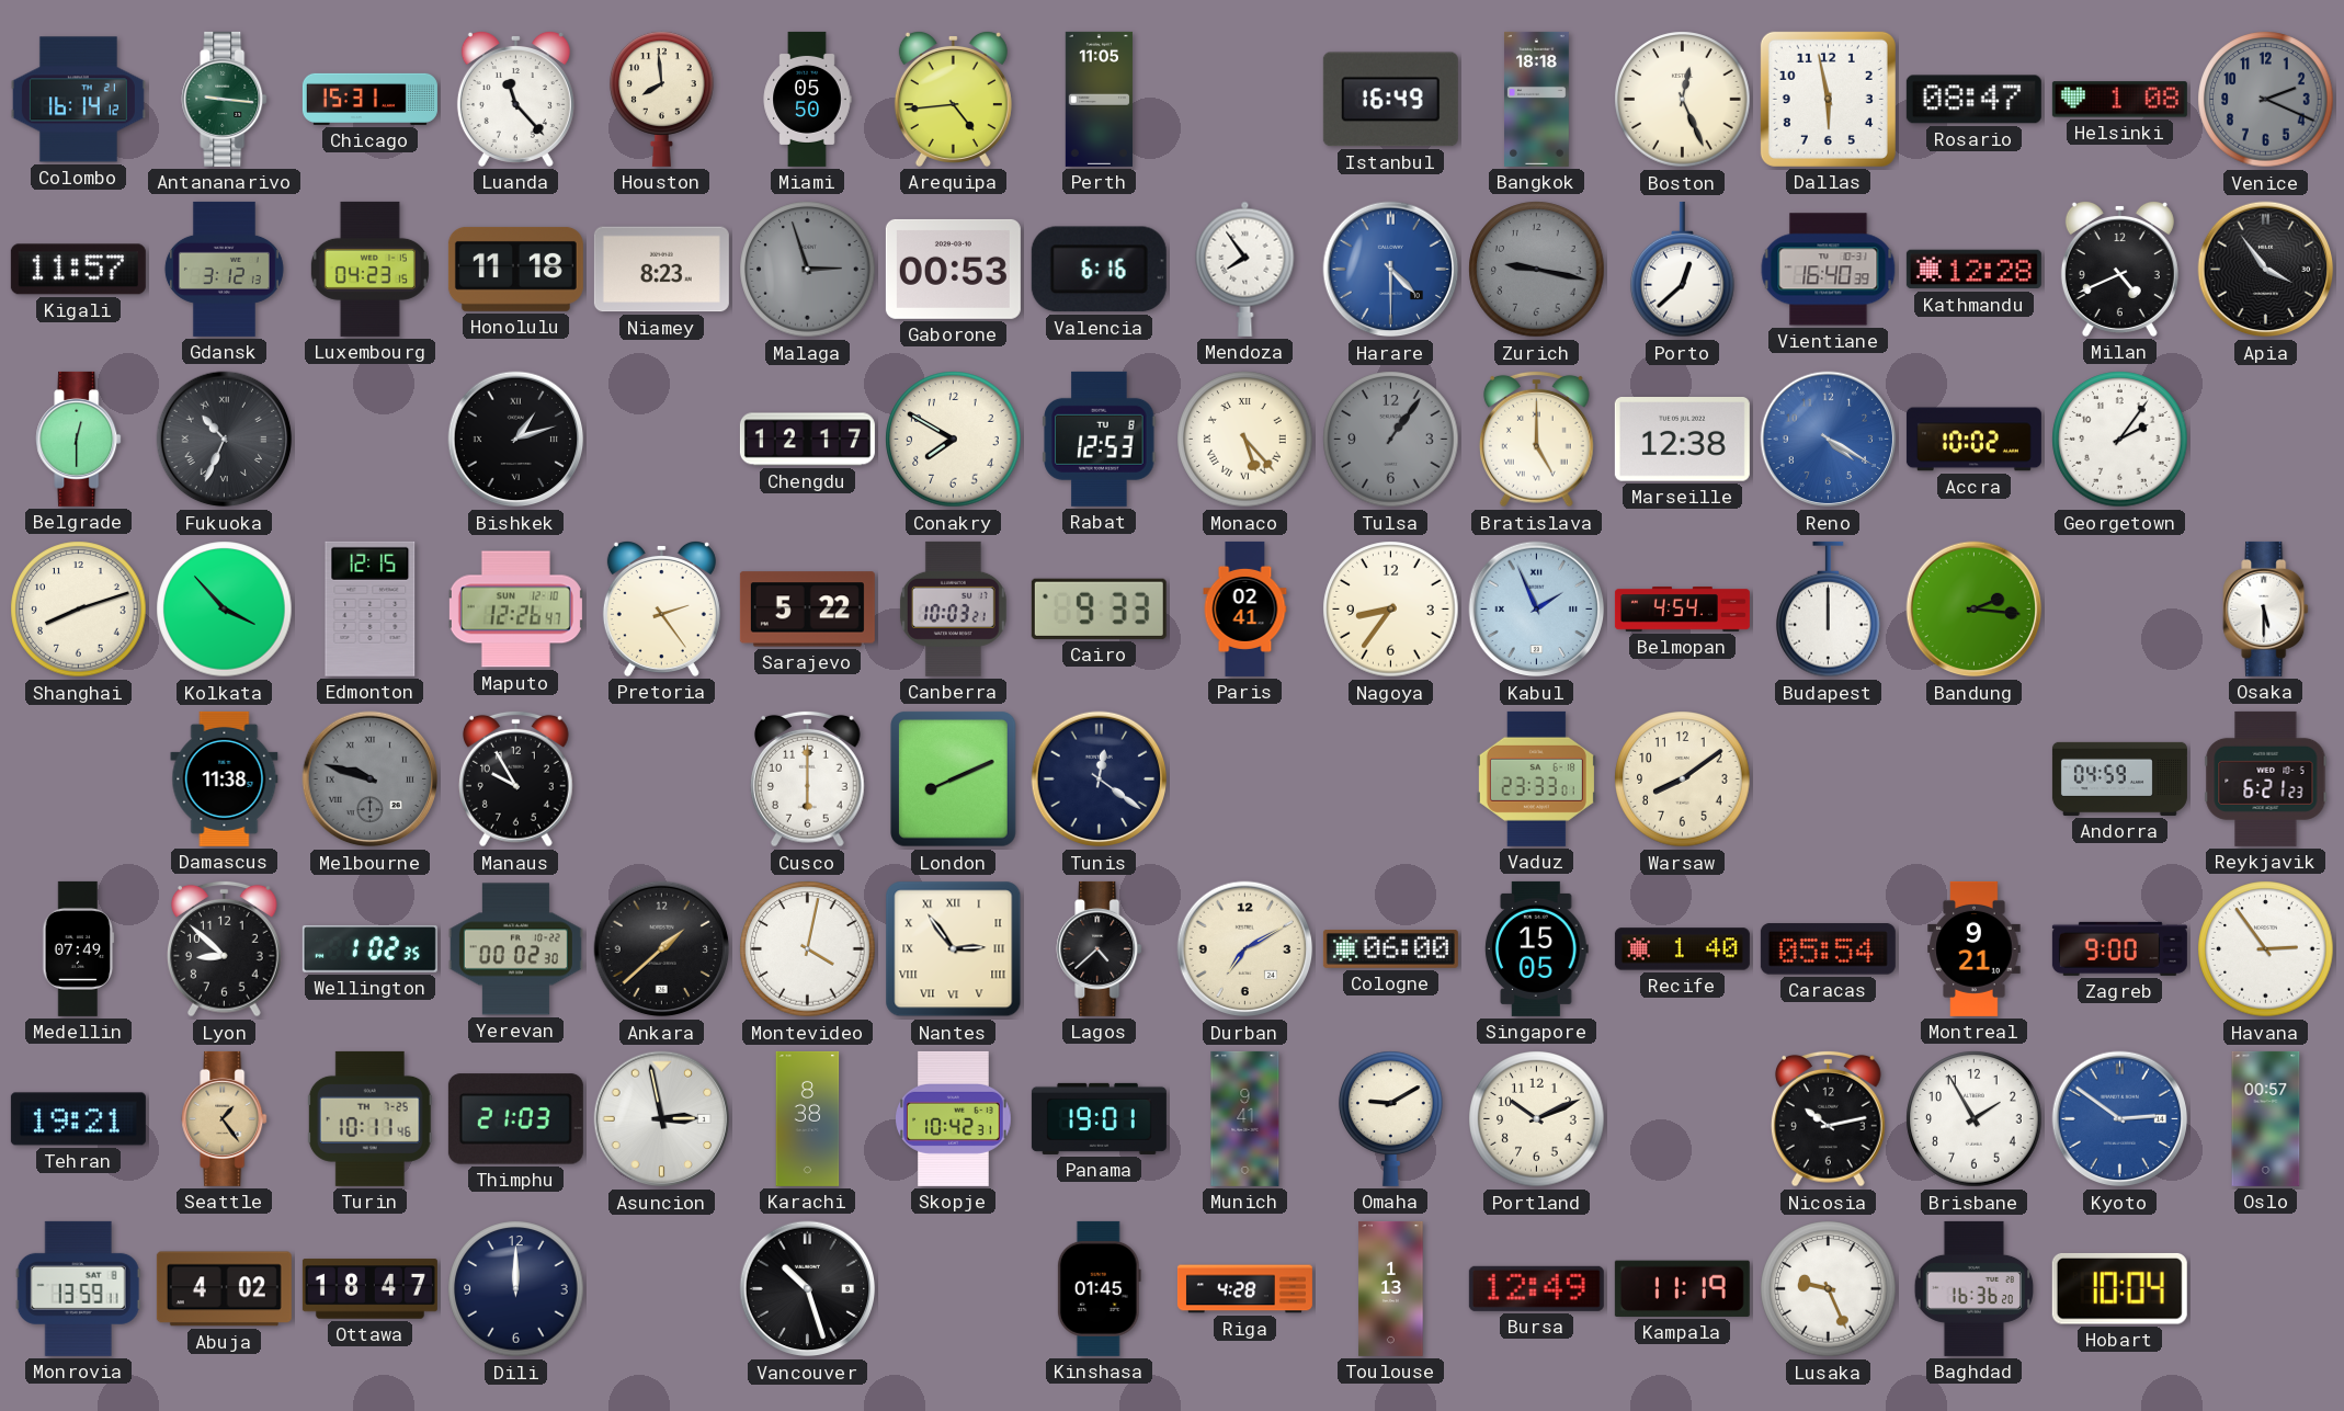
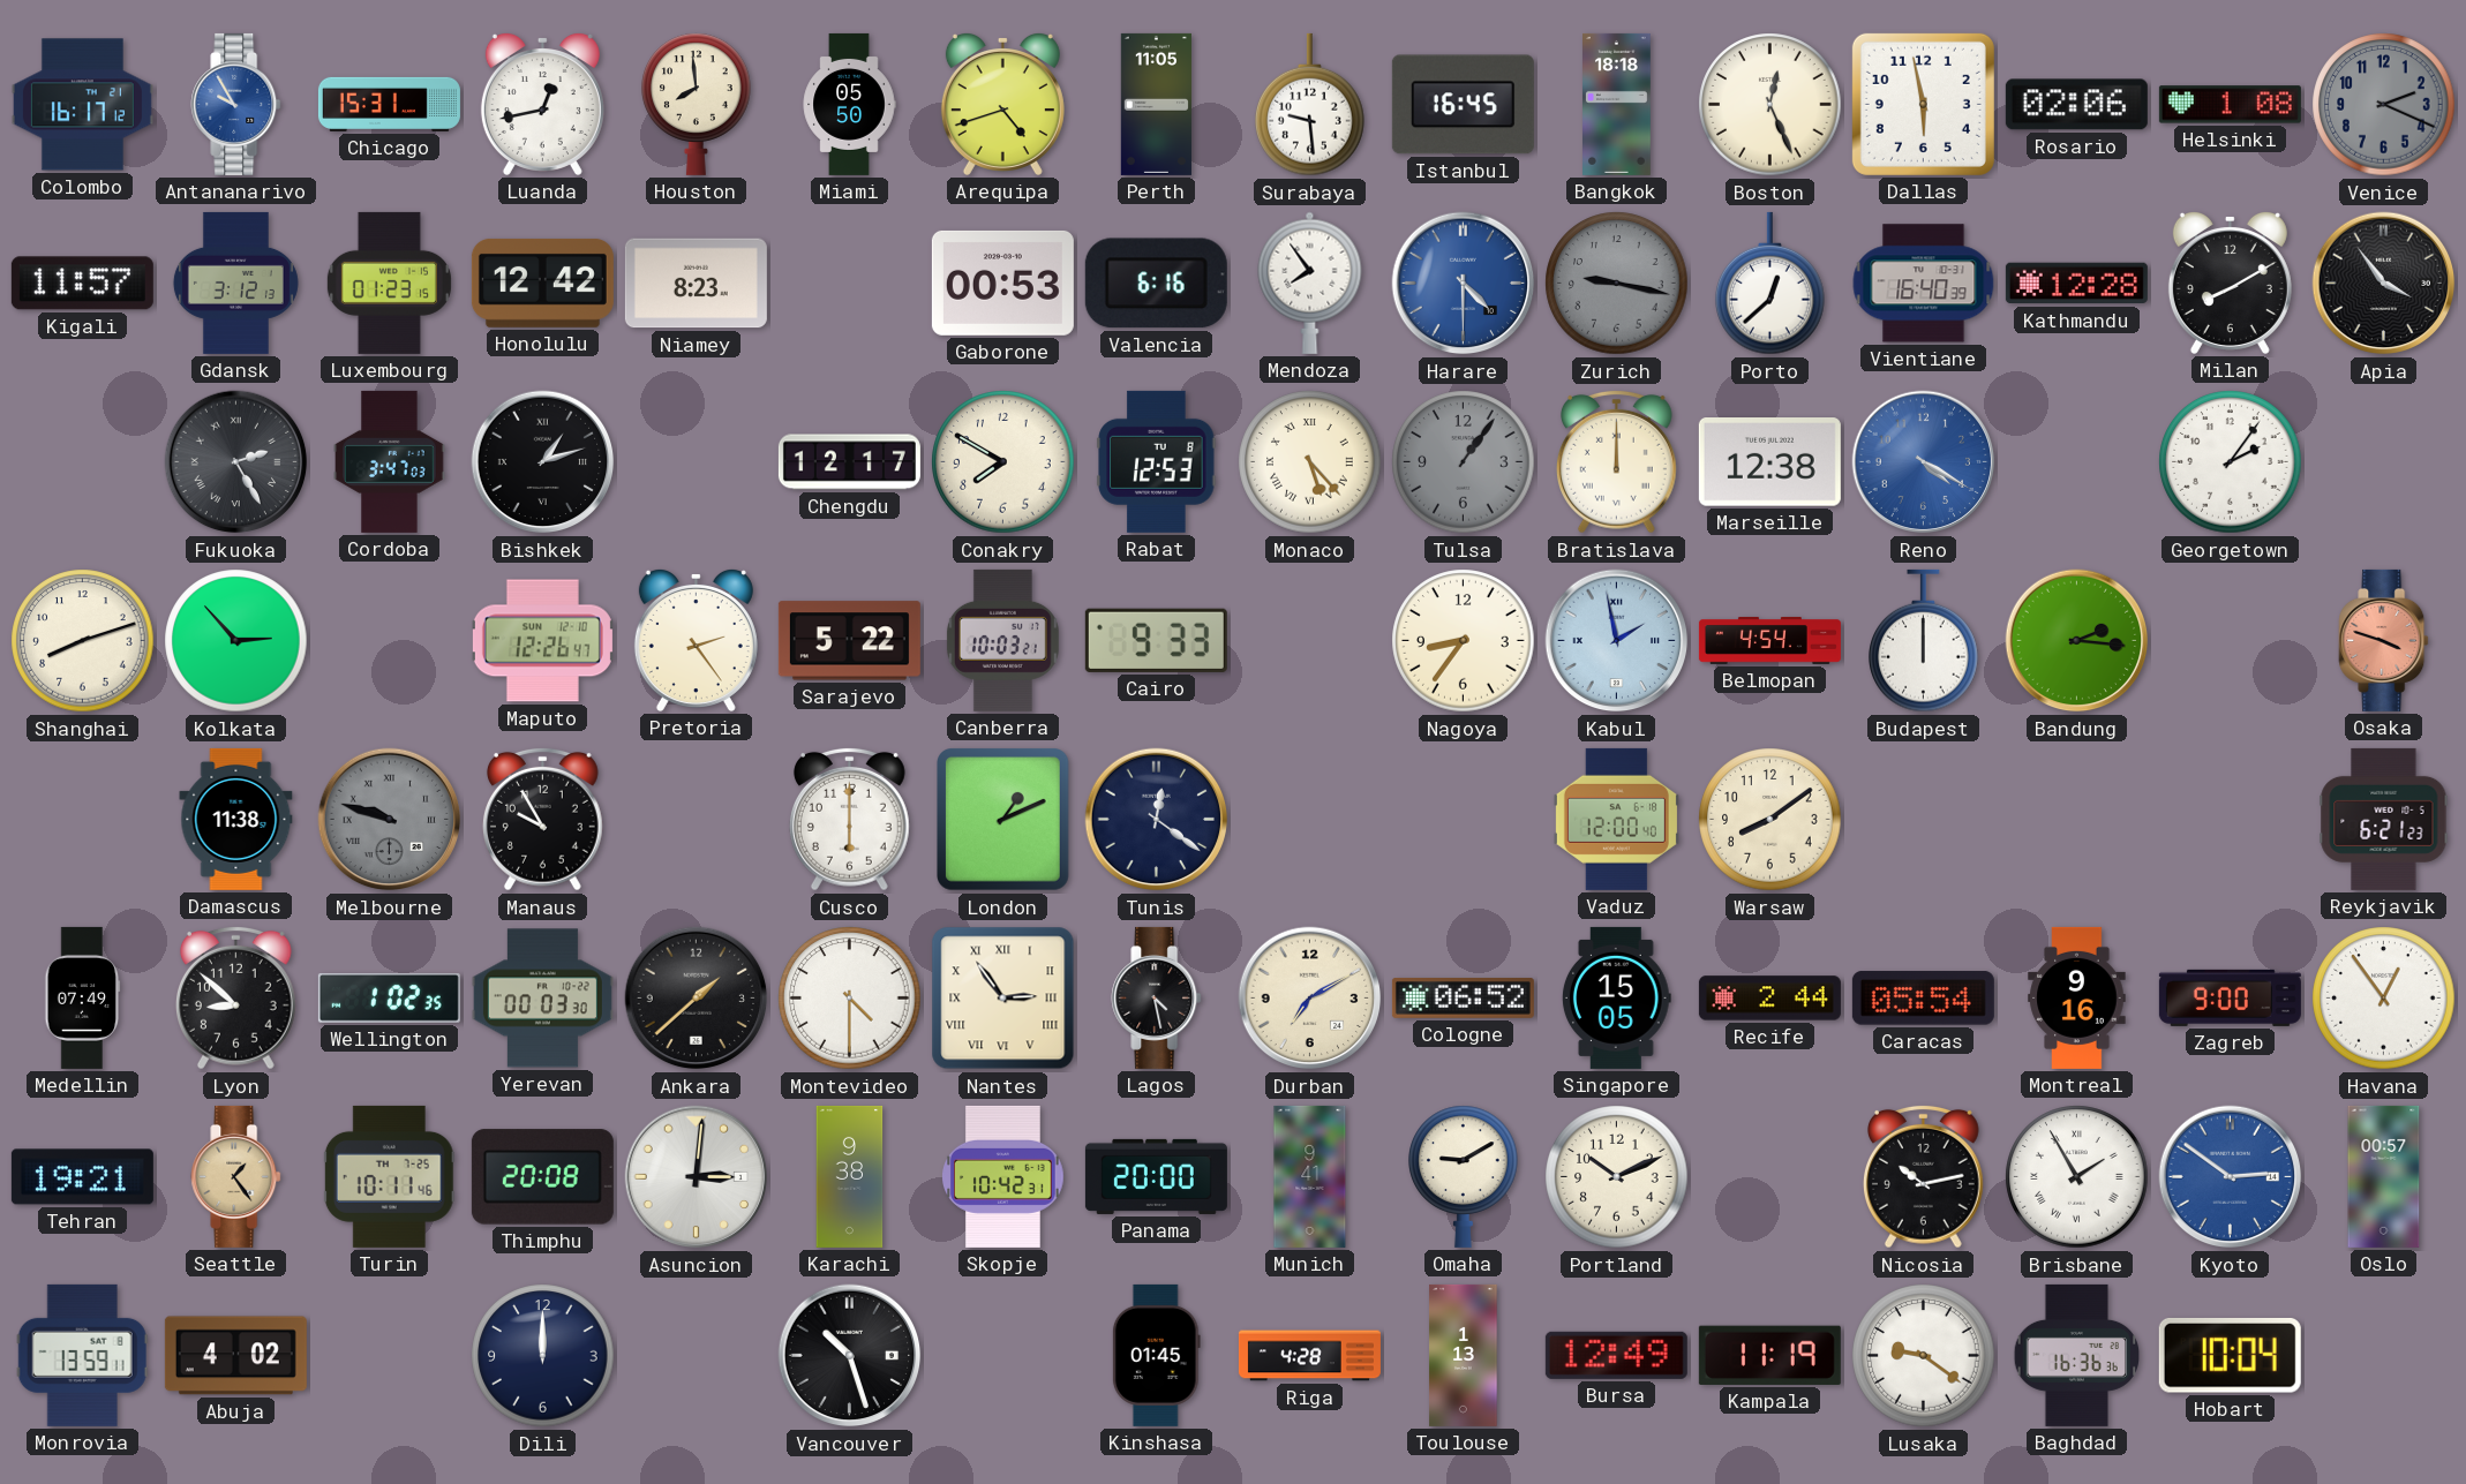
Colombo: 16:14 -> 16:17
Antananarivo: 9:16 -> 9:55
Antananarivo dial: green -> blue
Luanda: 11:23 -> 12:43
Arequipa: 4:44 -> 4:42
Surabaya: none -> 9:29
Istanbul: 16:49 -> 16:45
Rosario: 08:47 -> 02:06
Luxembourg: 04:23 -> 01:23
Honolulu: 11:18 -> 12:42
Malaga: 2:57 -> none
Milan: 4:41 -> 8:10
Belgrade: 12:30 -> none
Fukuoka: 10:34 -> 2:25
Cordoba: none -> 3:47
Bratislava: 5:00 -> 12:00
Accra: 10:02 -> none
Kolkata: 3:53 -> 2:53
Edmonton: 12:15 -> none
Paris: 02:41 -> none
Kabul: 1:56 -> 1:58
Osaka: 5:30 -> 3:48
Osaka dial: white -> salmon
London: 8:11 -> 1:11
Vaduz: 23:33 -> 12:00
Andorra: 04:59 -> none
Yerevan: 00:02 -> 00:03
Montevideo: 4:02 -> 4:30
Lagos: 4:38 -> 4:28
Cologne: 06:00 -> 06:52
Recife: 1:40 -> 2:44
Montreal: 9:21 -> 9:16
Havana: 2:54 -> 12:54
Thimphu: 21:03 -> 20:08
Asuncion: 2:58 -> 3:01
Karachi: 8:38 -> 9:38
Panama: 19:01 -> 20:00
Brisbane numerals: Arabic -> Roman
Ottawa: 18:47 -> none
Lusaka: 9:26 -> 9:21
Baghdad: 16:36:20 -> 16:36:36
